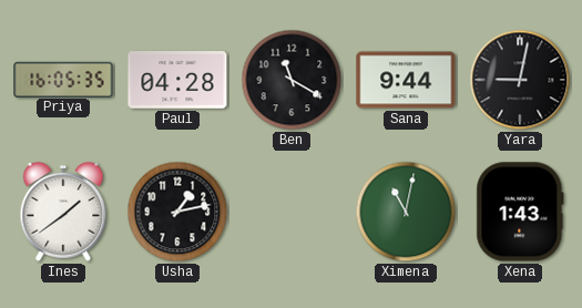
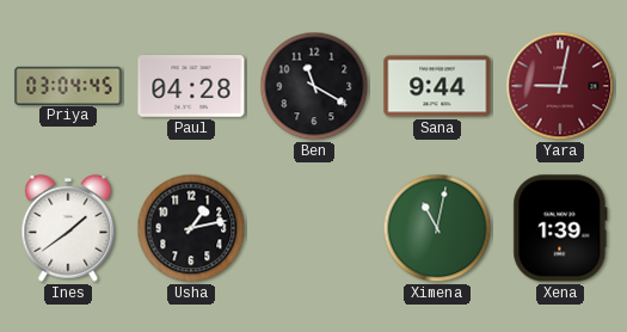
Priya: 16:05 -> 03:04
Yara dial: black -> burgundy
Xena: 1:43 -> 1:39
